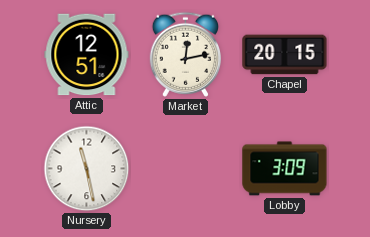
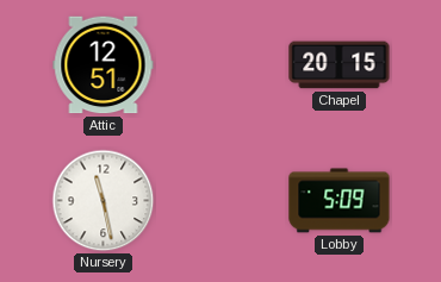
Market: 12:13 -> none
Lobby: 3:09 -> 5:09
